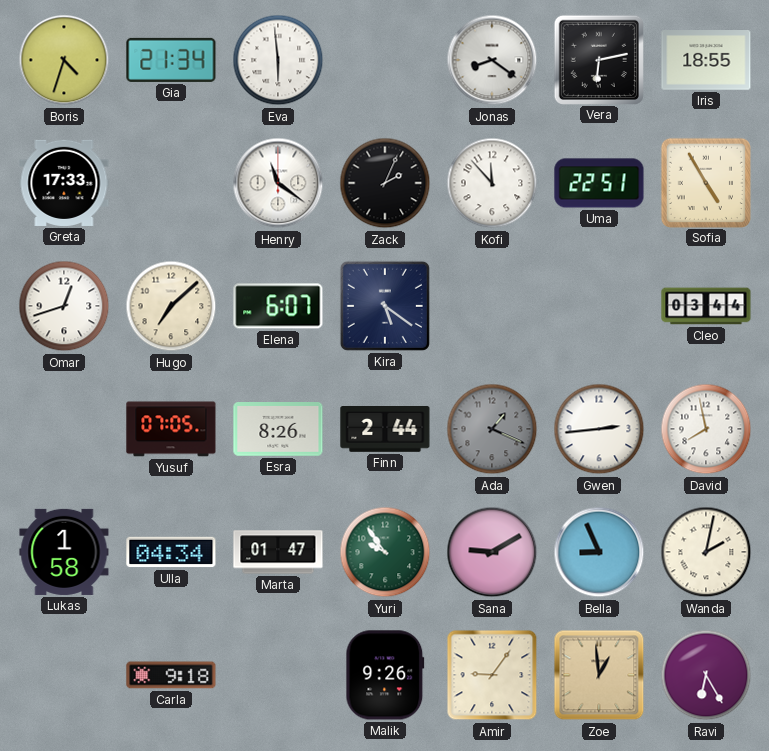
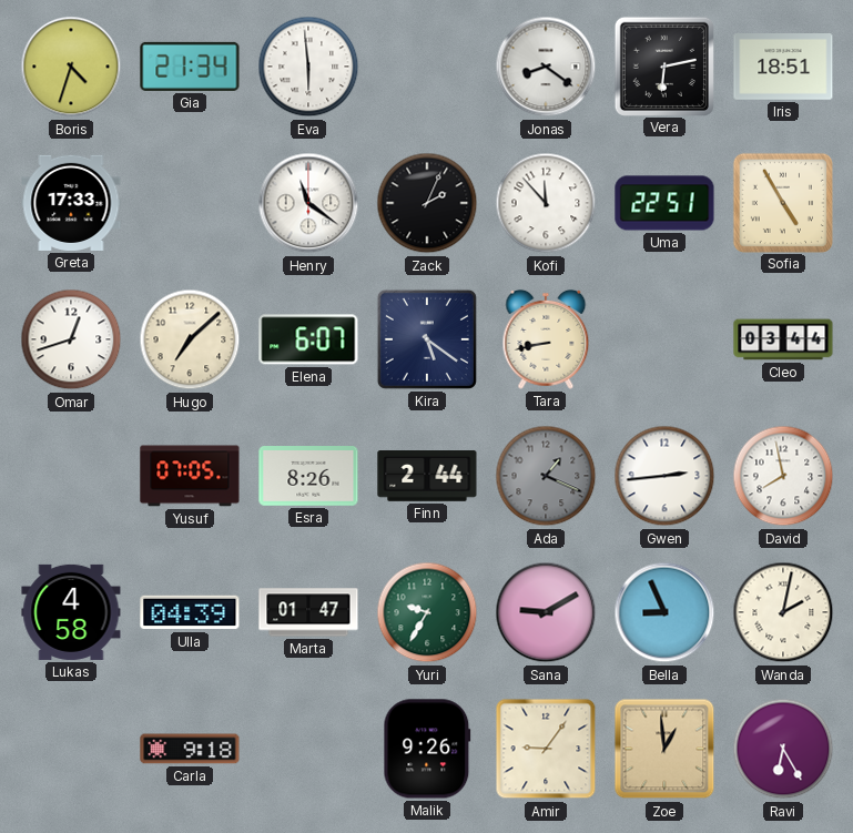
Iris: 18:55 -> 18:51
Tara: none -> 8:43
Lukas: 1:58 -> 4:58
Ulla: 04:34 -> 04:39
Yuri: 9:54 -> 9:35
